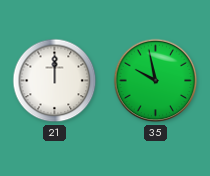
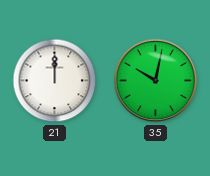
35: 9:58 -> 10:02
